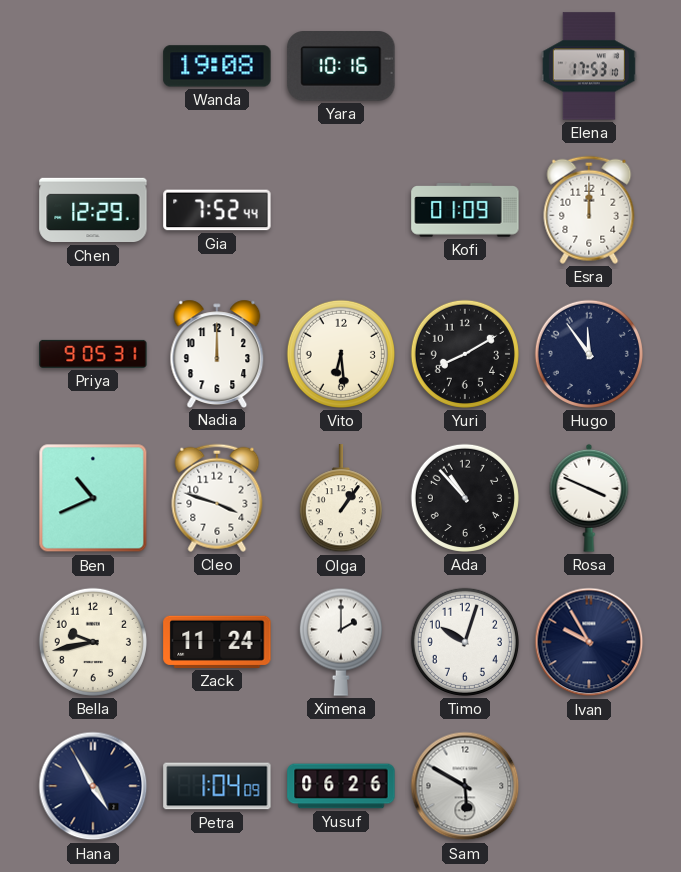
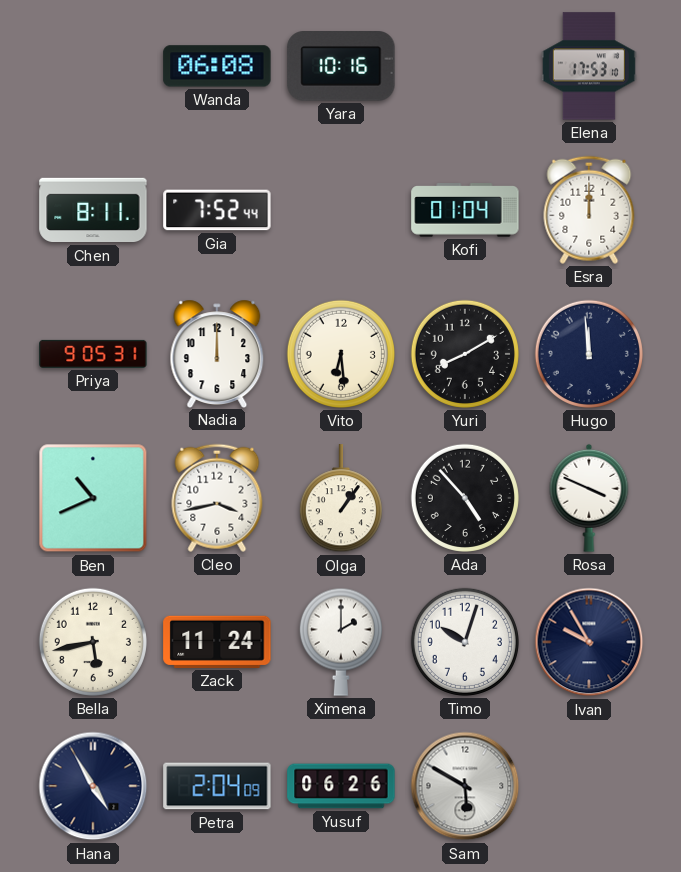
Wanda: 19:08 -> 06:08
Chen: 12:29 -> 8:11
Kofi: 01:09 -> 01:04
Hugo: 11:54 -> 11:59
Cleo: 3:48 -> 3:43
Ada: 10:53 -> 4:53
Bella: 9:43 -> 5:43
Petra: 1:04 -> 2:04
